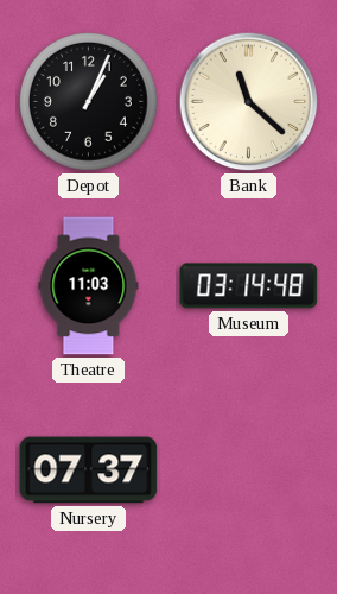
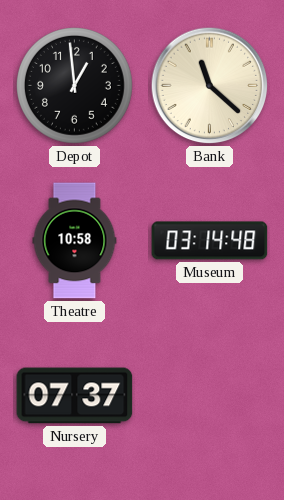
Depot: 1:04 -> 12:59
Theatre: 11:03 -> 10:58
